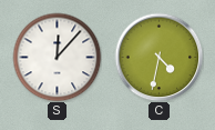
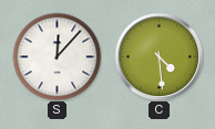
C: 4:32 -> 4:29
